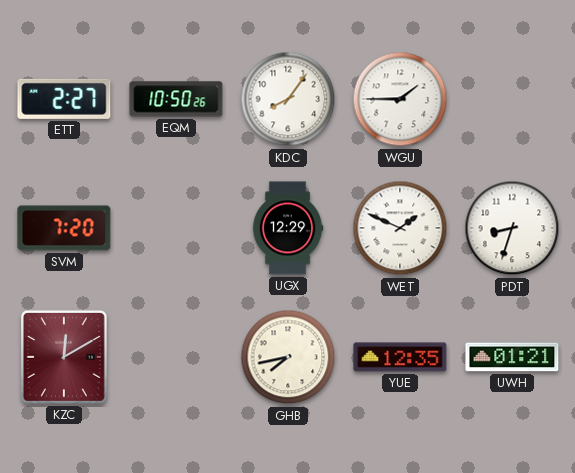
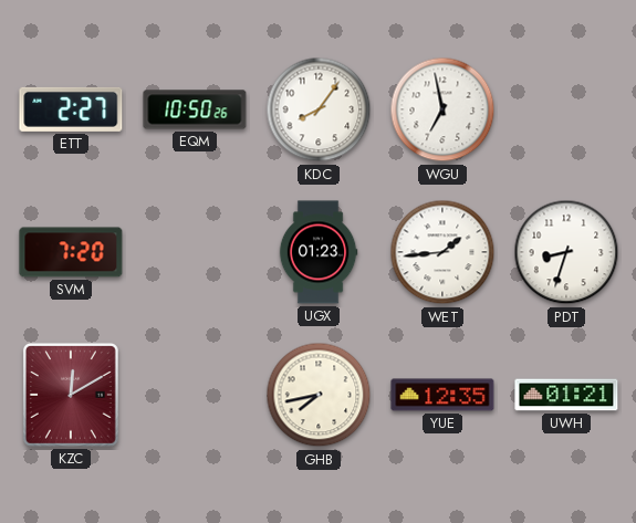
WGU: 1:45 -> 6:58
UGX: 12:29 -> 01:23
WET: 1:49 -> 1:44
